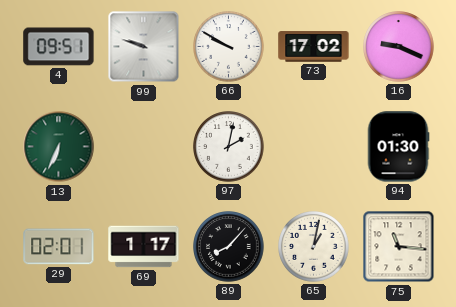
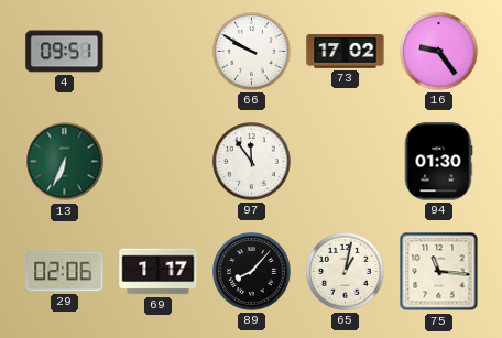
99: 9:48 -> none
16: 9:19 -> 9:24
97: 2:02 -> 11:54
29: 02:01 -> 02:06
